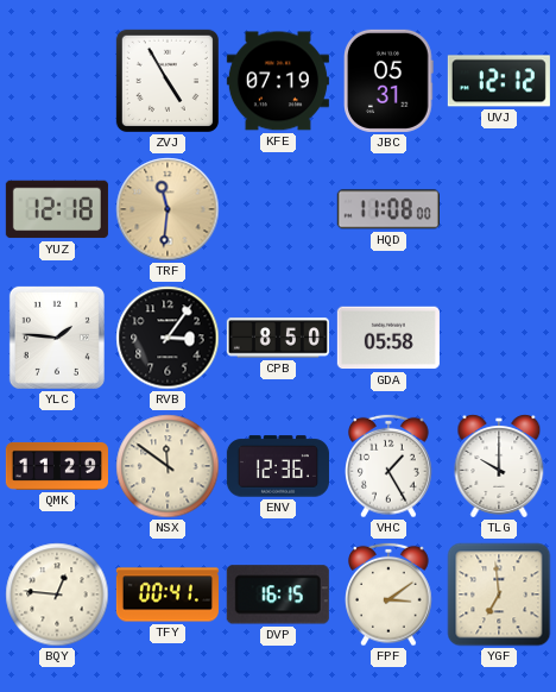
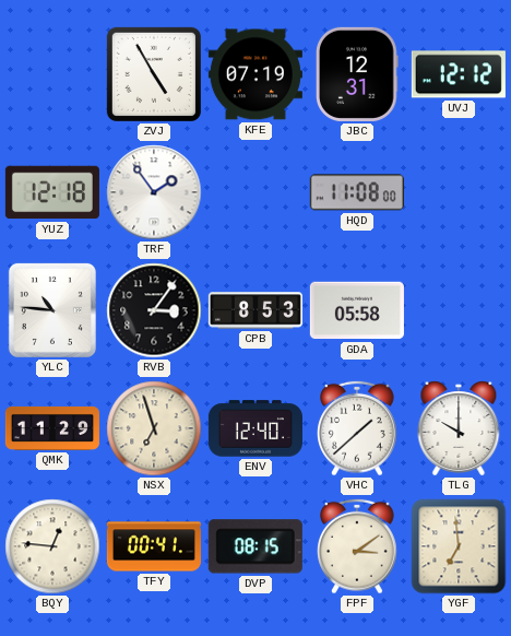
JBC: 05:31 -> 12:31
TRF: 11:31 -> 1:54
TRF dial: champagne -> white
YLC: 1:46 -> 10:46
CPB: 8:50 -> 8:53
NSX: 11:51 -> 6:57
ENV: 12:36 -> 12:40
VHC: 1:25 -> 1:38
DVP: 16:15 -> 08:15
